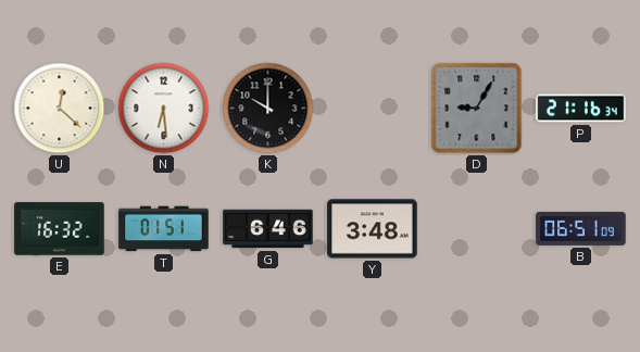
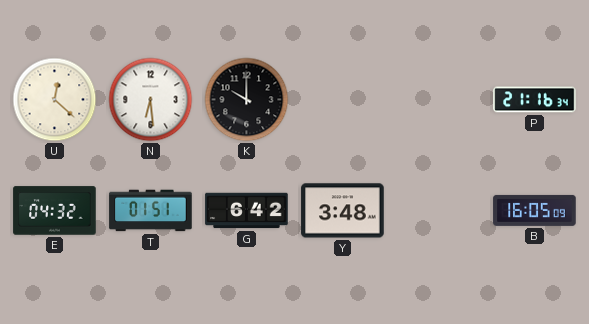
D: 9:05 -> none
E: 16:32 -> 04:32
G: 6:46 -> 6:42
B: 06:51 -> 16:05
